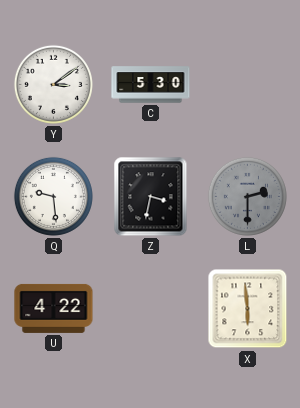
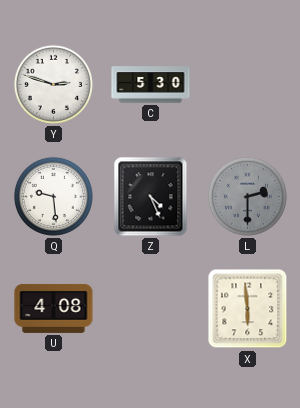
Y: 3:09 -> 2:48
Z: 3:32 -> 4:26
U: 4:22 -> 4:08
